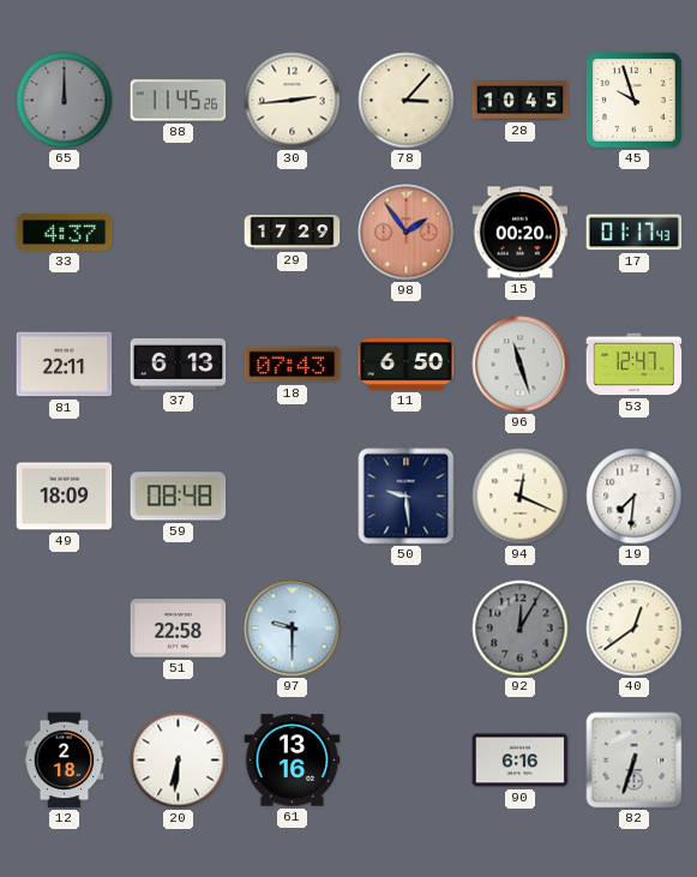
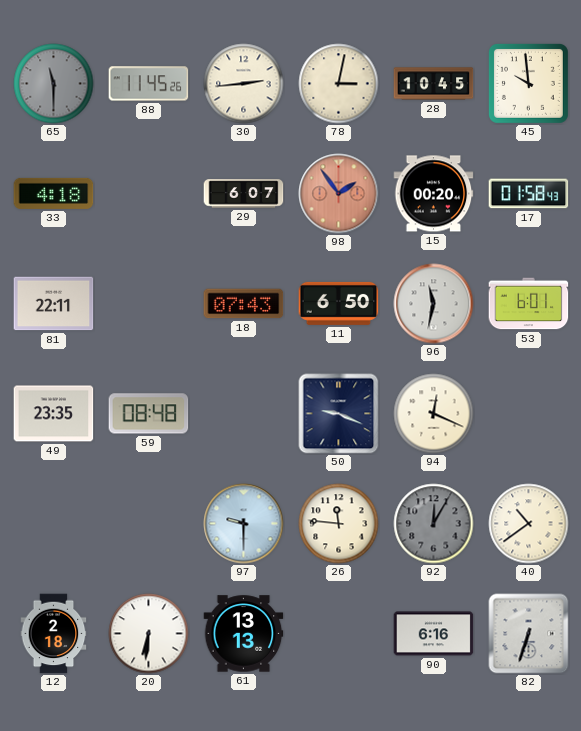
65: 12:00 -> 11:30
78: 3:07 -> 3:02
45: 9:57 -> 9:59
33: 4:37 -> 4:18
29: 17:29 -> 6:07
17: 01:17 -> 01:58
37: 6:13 -> none
96: 11:27 -> 11:32
53: 12:47 -> 6:01
49: 18:09 -> 23:35
50: 9:29 -> 9:19
19: 7:31 -> none
51: 22:58 -> none
26: none -> 11:46
40: 12:39 -> 10:39
61: 13:16 -> 13:13
